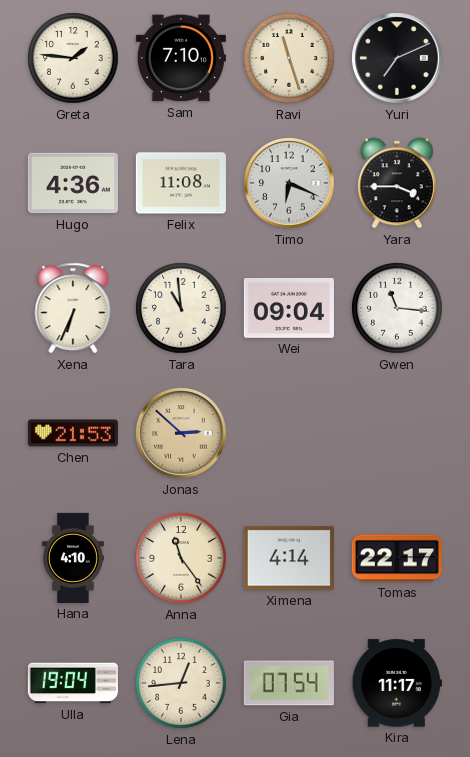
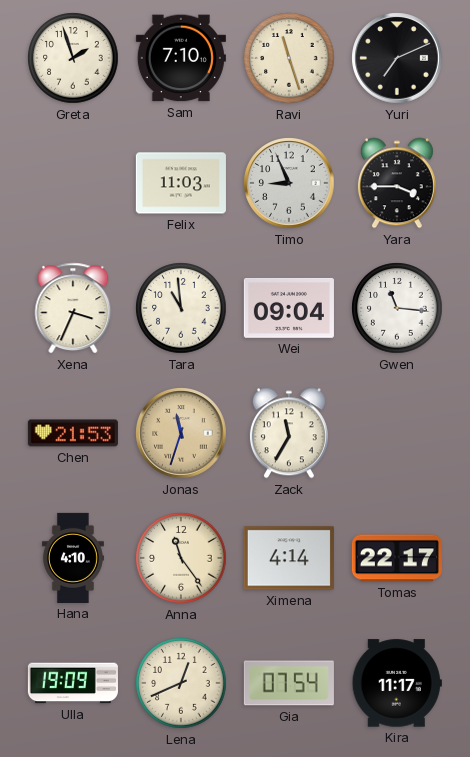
Greta: 1:46 -> 1:57
Hugo: 4:36 -> none
Felix: 11:08 -> 11:03
Timo: 6:19 -> 8:56
Xena: 6:34 -> 3:34
Jonas: 2:52 -> 11:33
Zack: none -> 11:35
Ulla: 19:04 -> 19:09
Lena: 12:44 -> 12:41
